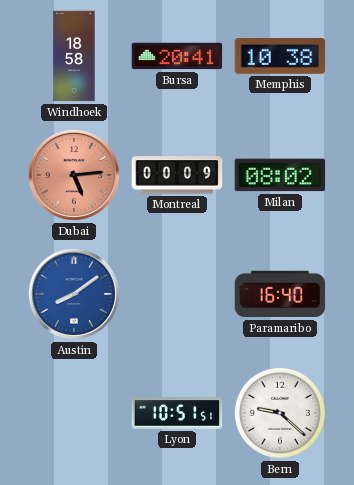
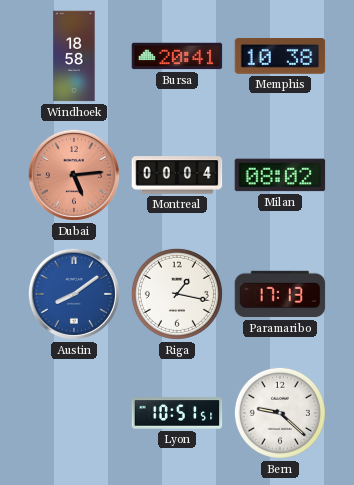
Montreal: 00:09 -> 00:04
Riga: none -> 1:17
Paramaribo: 16:40 -> 17:13
